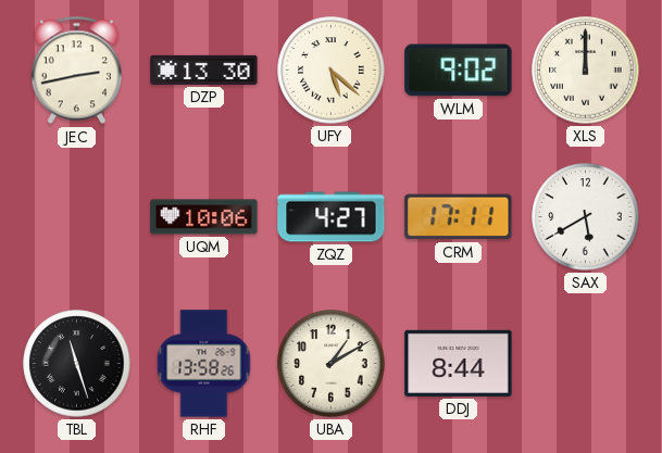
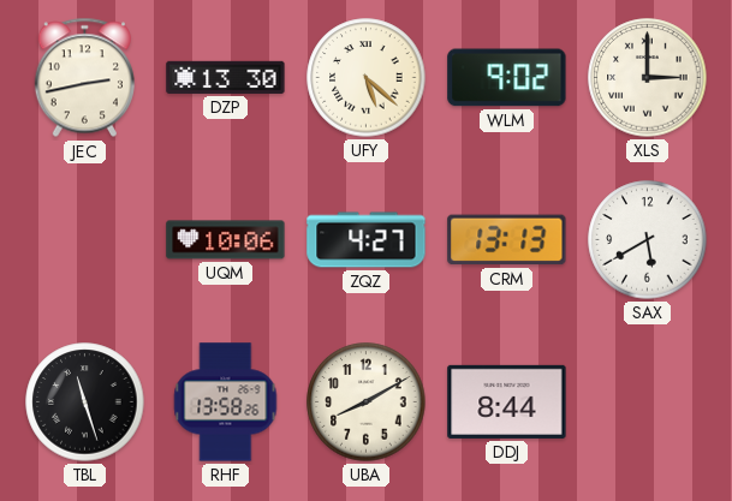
XLS: 12:00 -> 3:00
CRM: 17:11 -> 13:13
UBA: 1:10 -> 8:10
